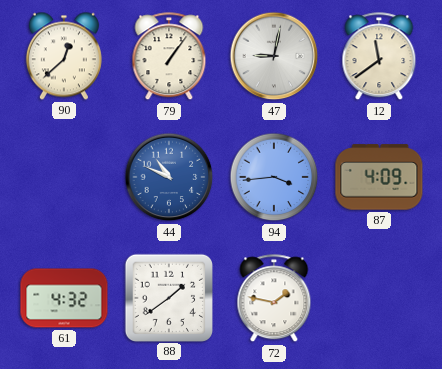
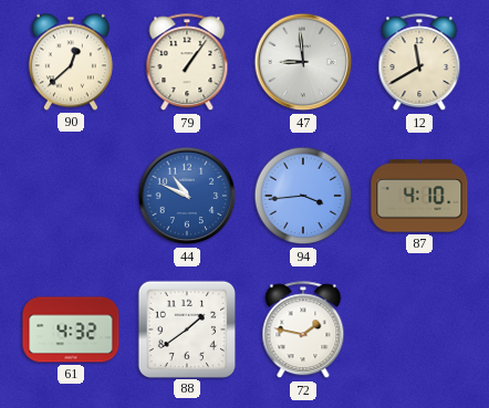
47: 9:02 -> 8:59
12: 11:39 -> 11:40
87: 4:09 -> 4:10
